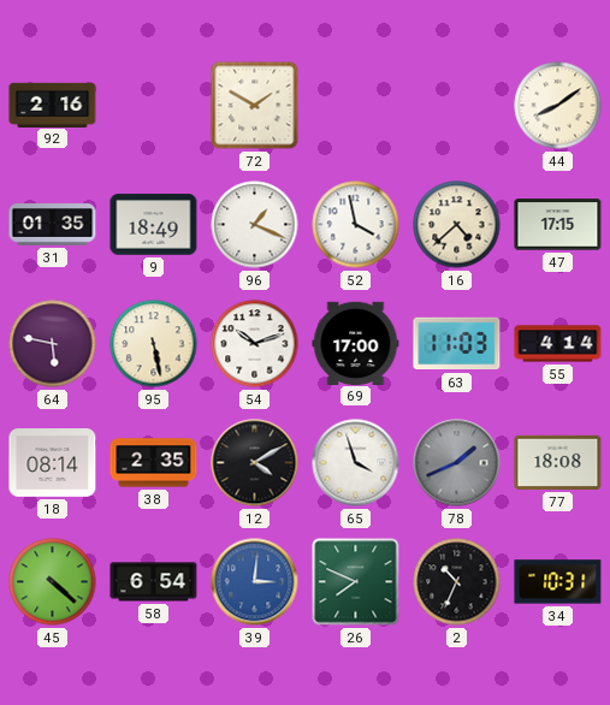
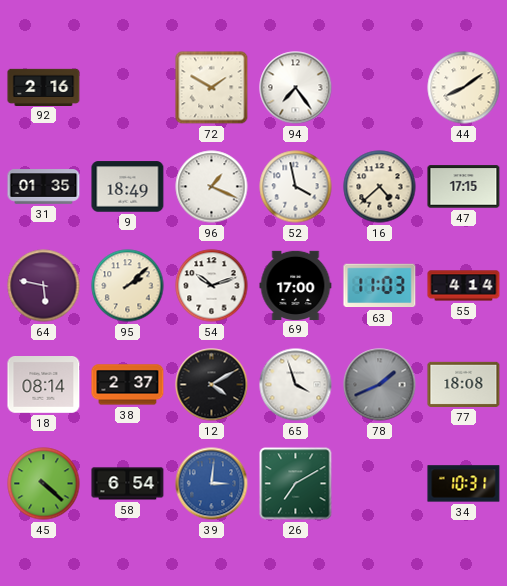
94: none -> 7:24
95: 5:28 -> 2:08
38: 2:35 -> 2:37
26: 7:49 -> 7:10
2: 10:34 -> none
